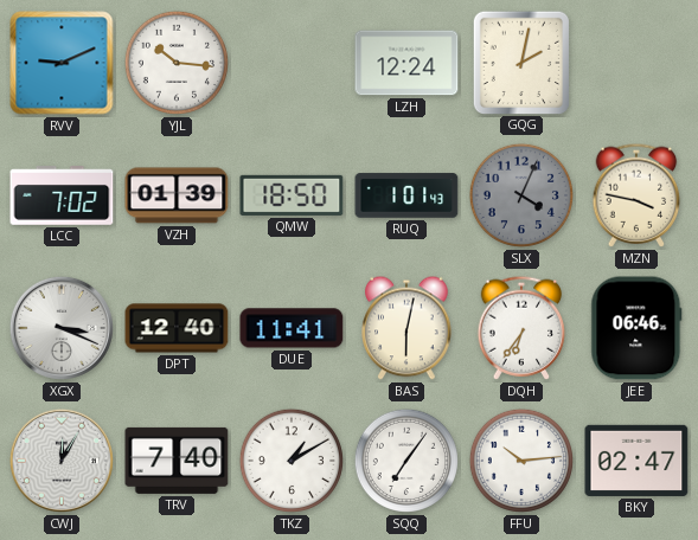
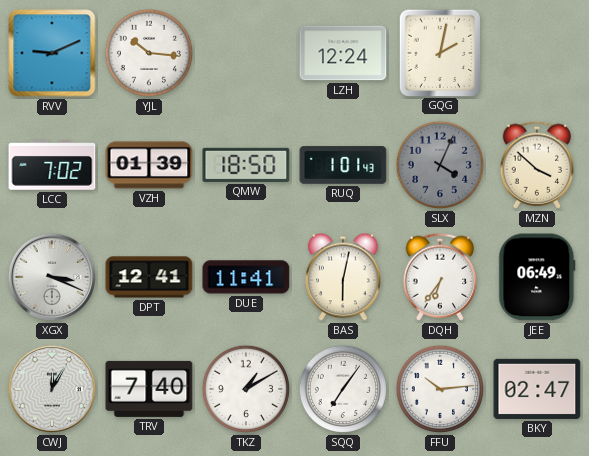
MZN: 3:47 -> 3:52
DPT: 12:40 -> 12:41
JEE: 06:46 -> 06:49
